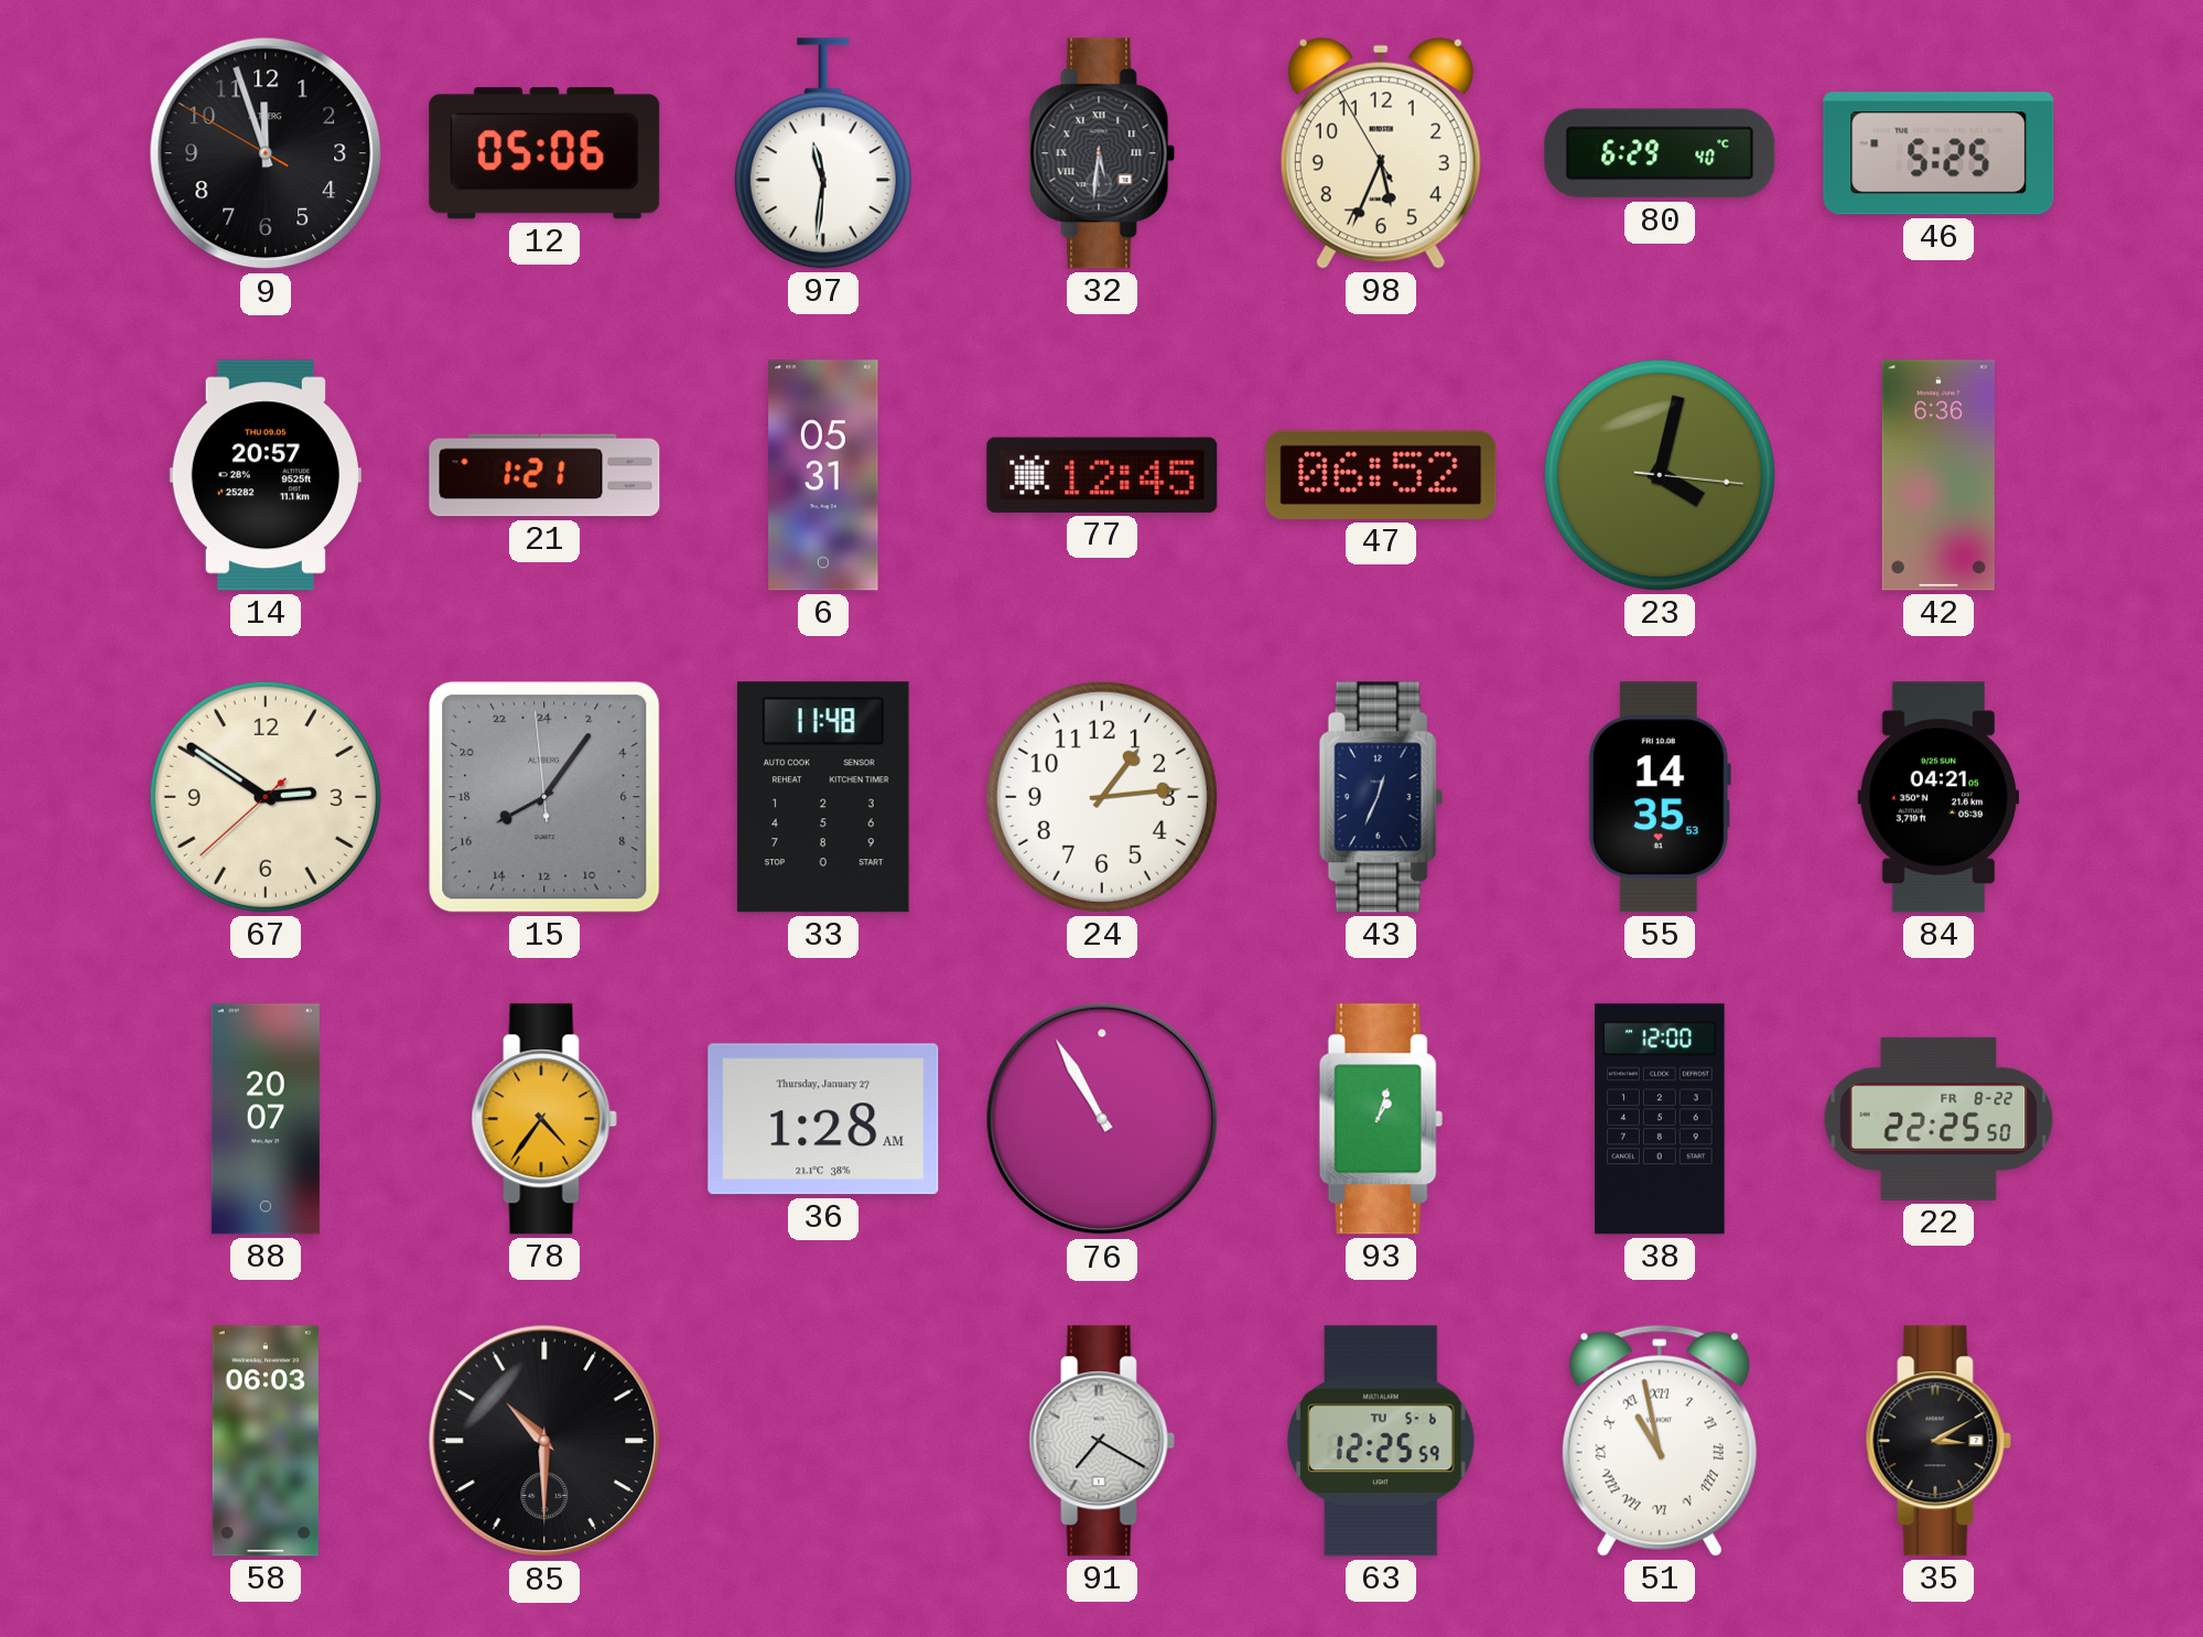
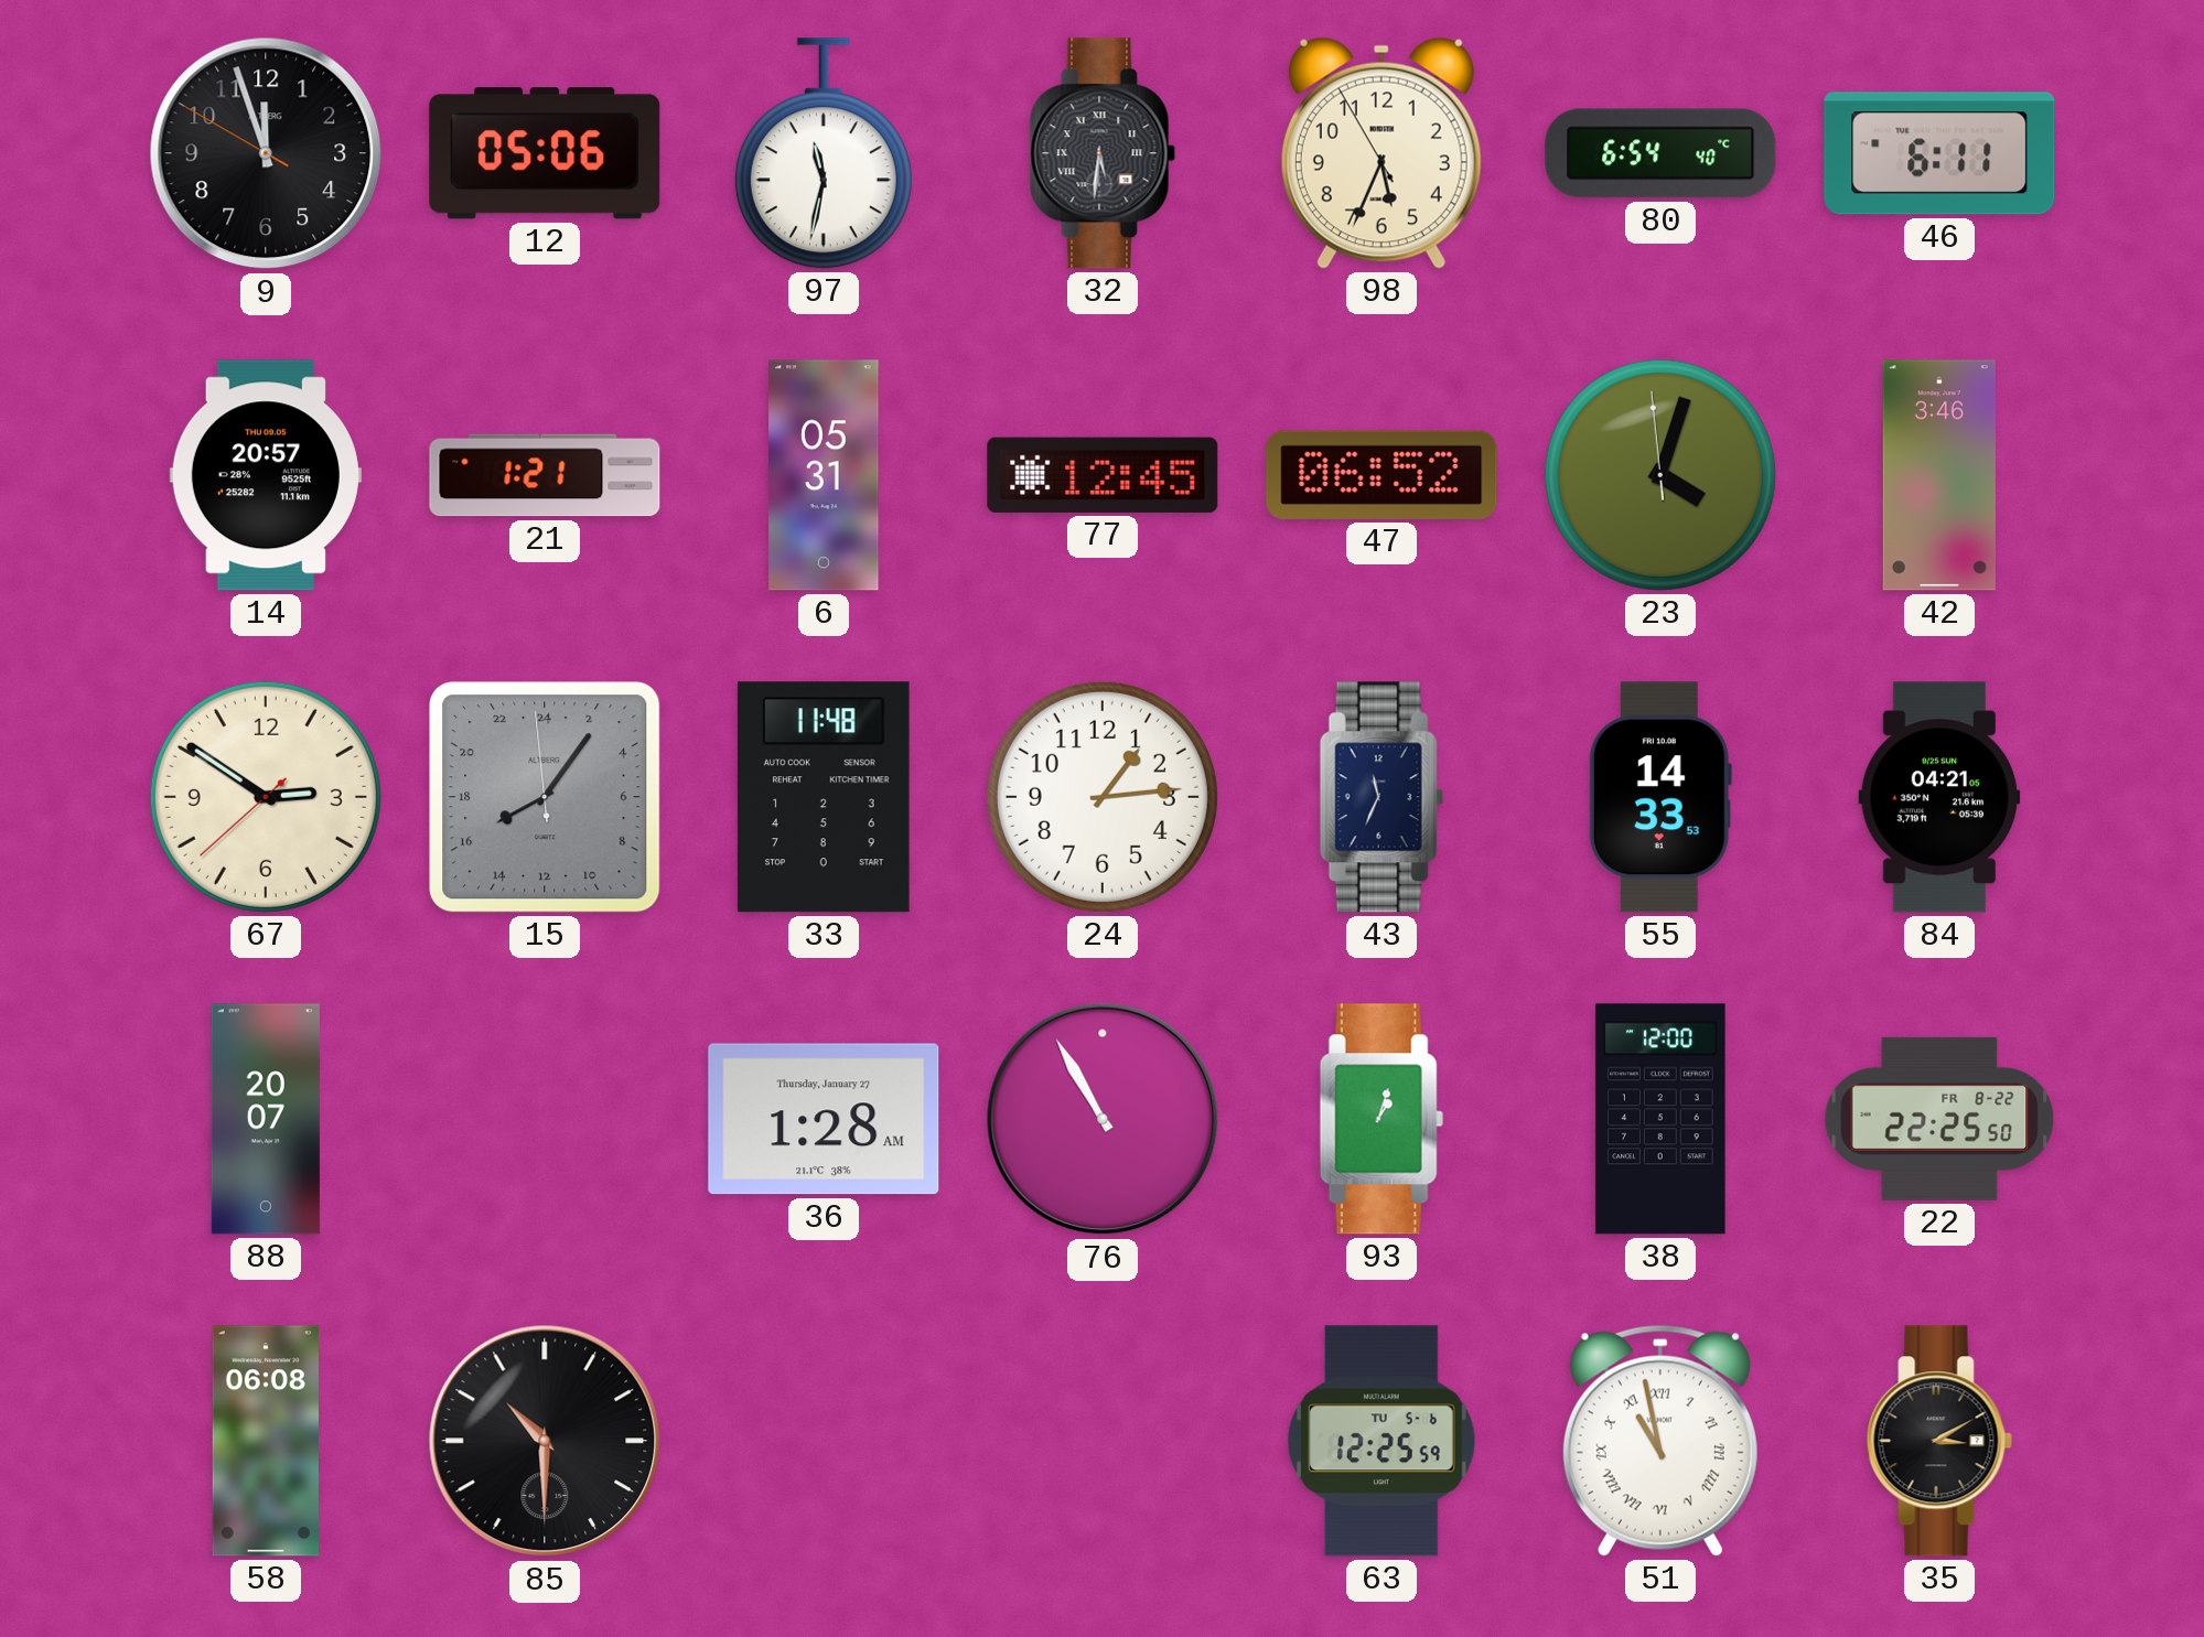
97: 11:31 -> 11:32
80: 6:29 -> 6:54
46: 5:25 -> 6:11
23: 4:02:16 -> 4:02:59
42: 6:36 -> 3:46
43: 12:34 -> 11:34
55: 14:35 -> 14:33
78: 4:36 -> none
58: 06:03 -> 06:08
91: 7:20 -> none
